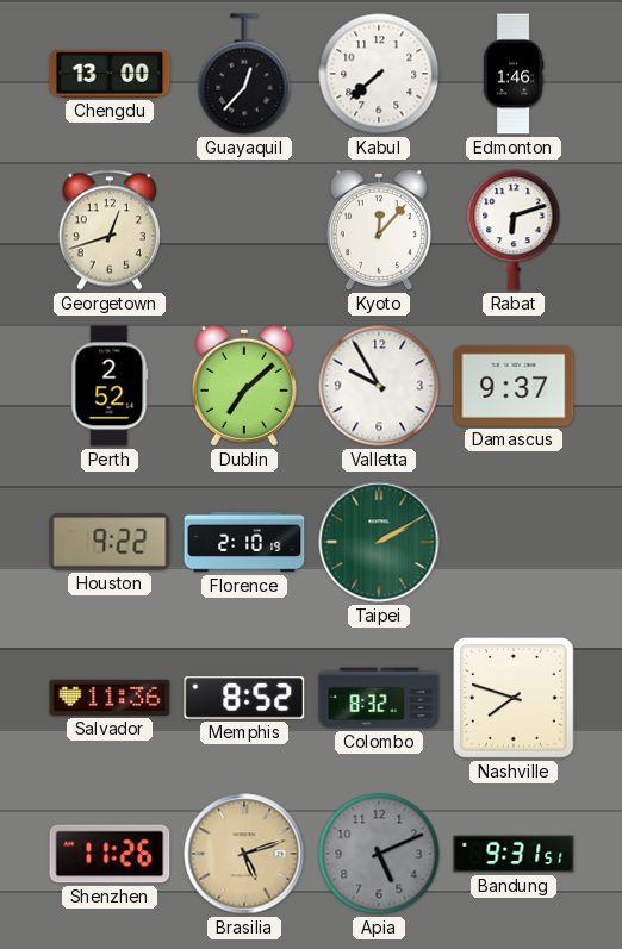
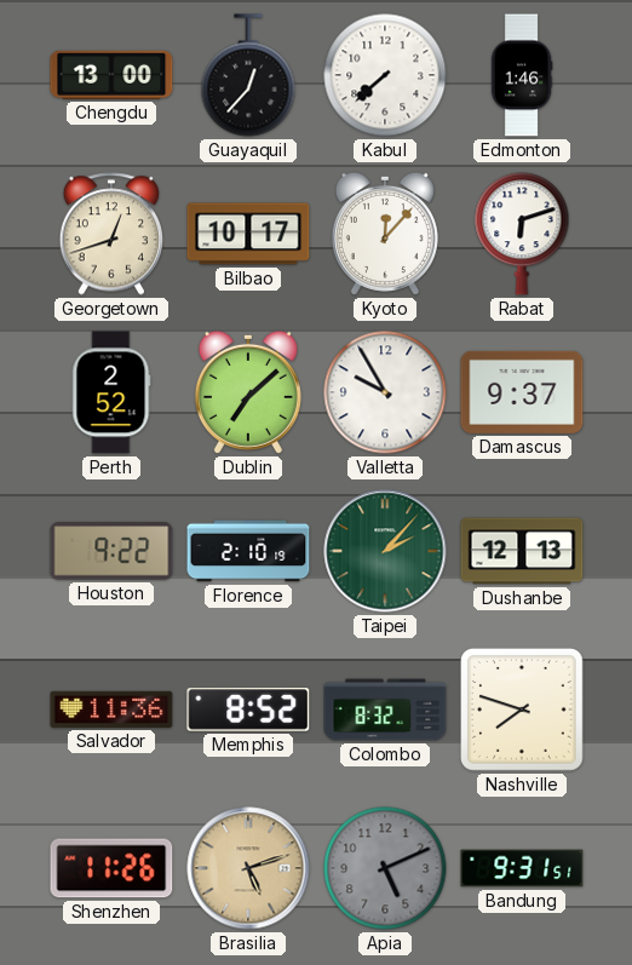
Bilbao: none -> 10:17
Taipei: 2:10 -> 2:07
Dushanbe: none -> 12:13
